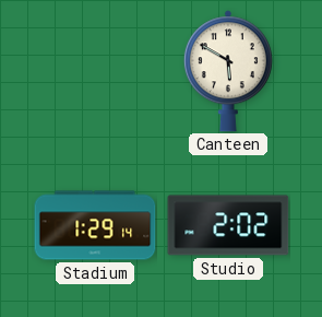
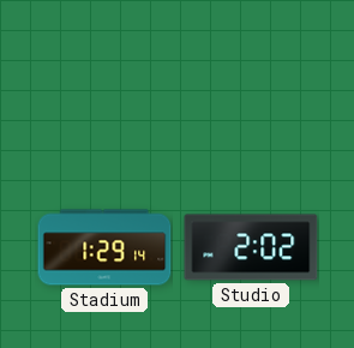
Canteen: 5:50 -> none
